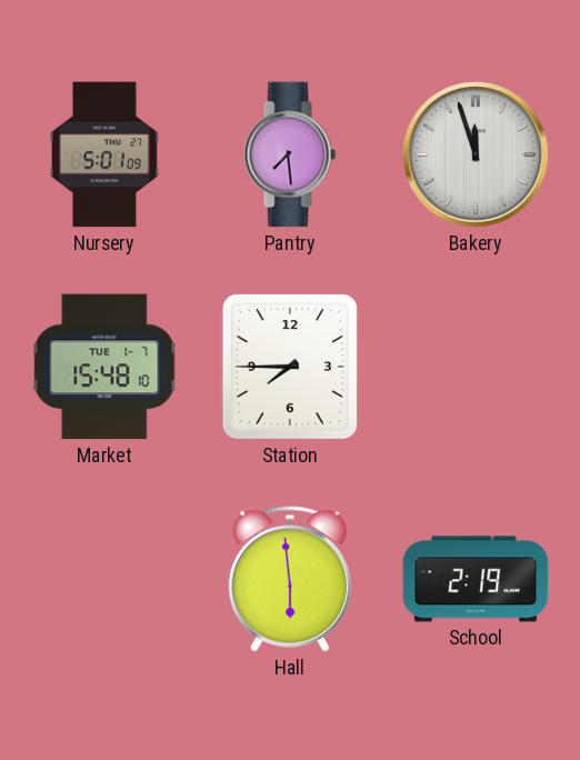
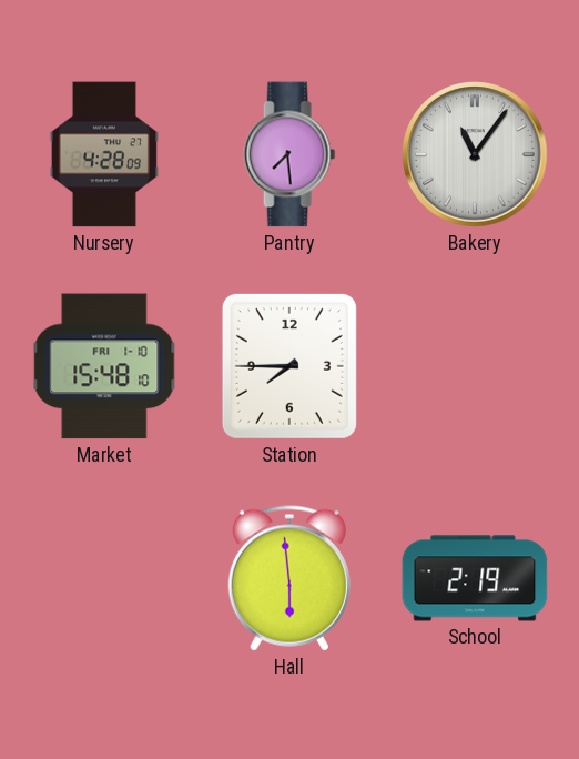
Nursery: 5:01 -> 4:28
Bakery: 11:57 -> 11:06
Market date: TUE 1-7 -> FRI 1-10
